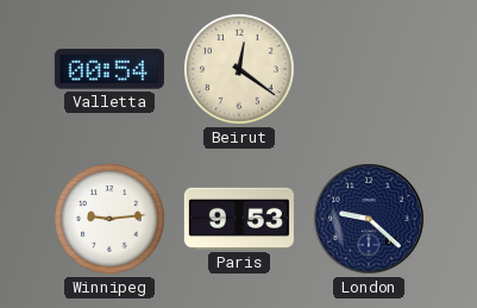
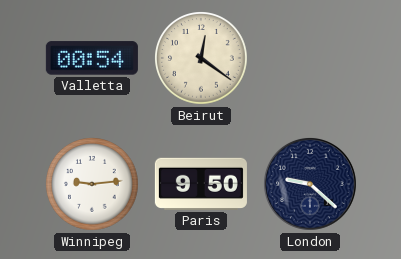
Paris: 9:53 -> 9:50
